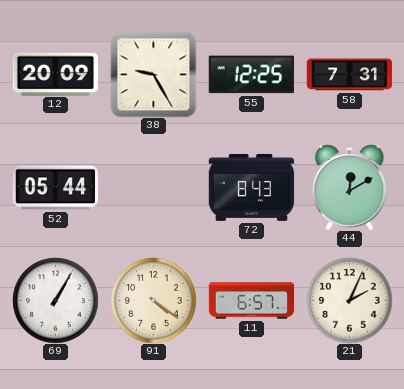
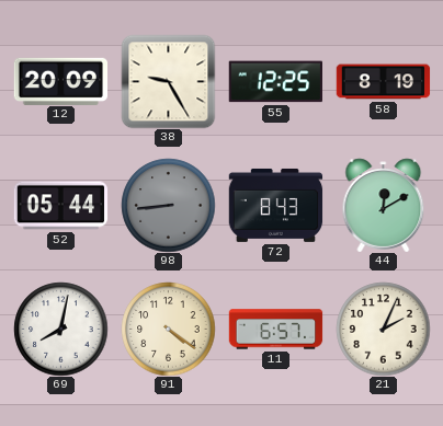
58: 7:31 -> 8:19
98: none -> 8:44
69: 1:05 -> 8:02
